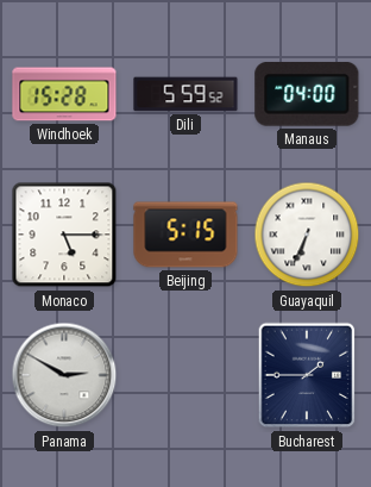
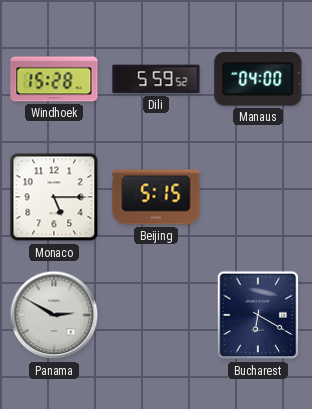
Guayaquil: 6:34 -> none
Bucharest: 1:45 -> 6:20
